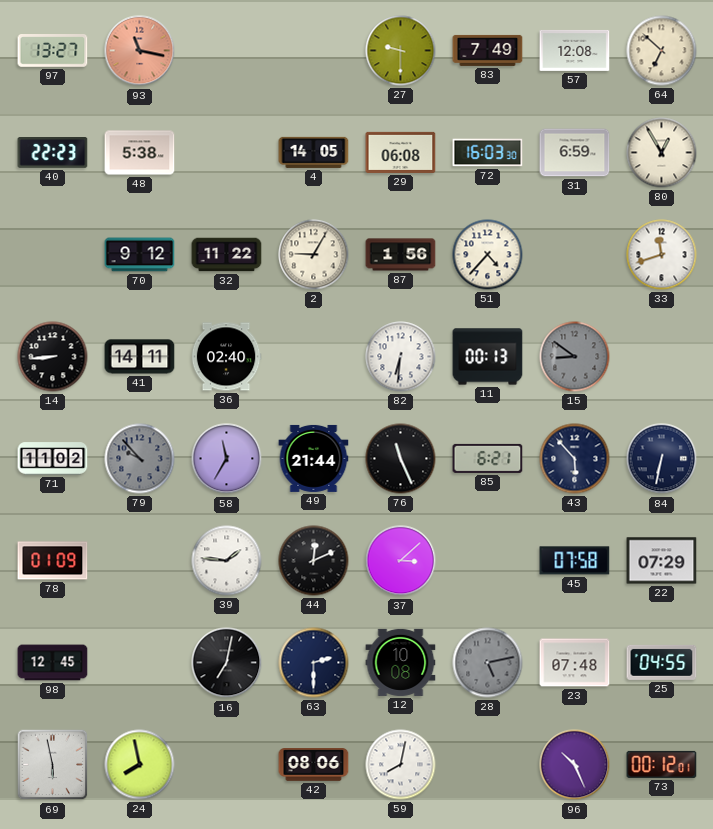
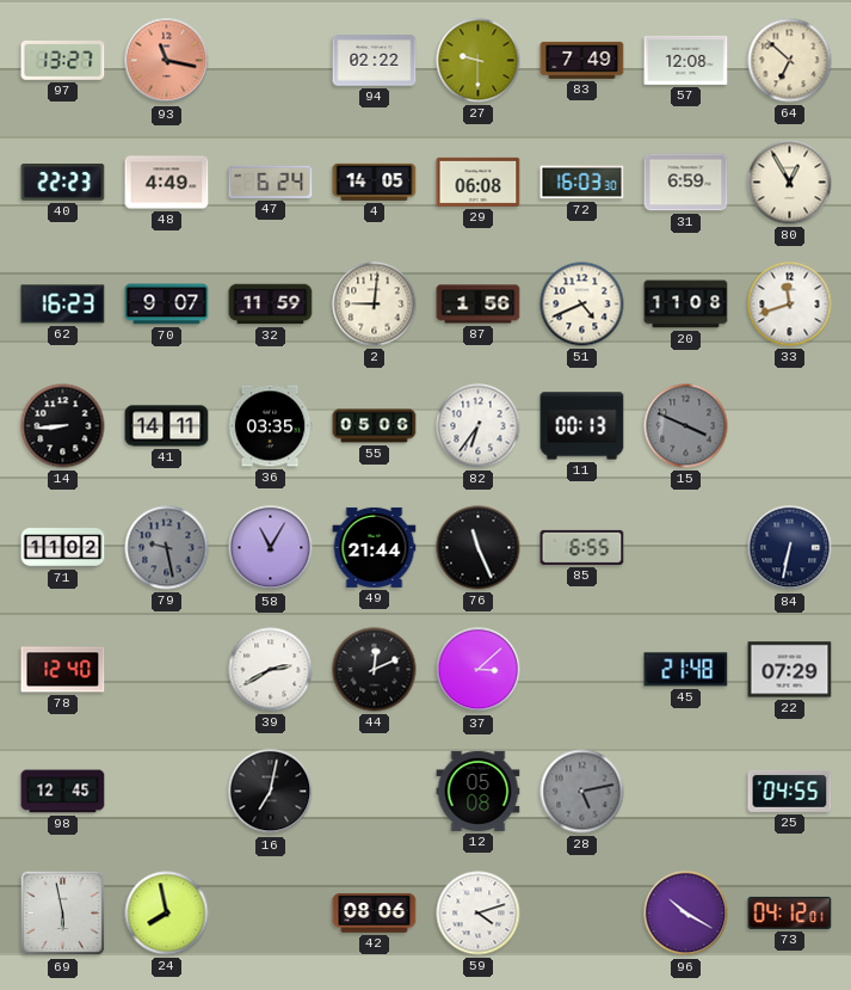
94: none -> 02:22
48: 5:38 -> 4:49
47: none -> 6:24
62: none -> 16:23
70: 9:12 -> 9:07
32: 11:22 -> 11:59
2: 9:05 -> 9:01
51: 4:37 -> 4:41
20: none -> 11:08
36: 02:40 -> 03:35
55: none -> 05:06
82: 6:31 -> 6:36
15: 8:51 -> 3:49
79: 9:53 -> 9:28
58: 11:35 -> 11:05
85: 6:21 -> 6:55
43: 5:53 -> none
78: 01:09 -> 12:40
39: 1:46 -> 2:40
45: 07:58 -> 21:48
63: 2:30 -> none
12: 10:08 -> 05:08
23: 07:48 -> none
59: 8:02 -> 4:12
96: 10:26 -> 10:20
73: 00:12 -> 04:12
